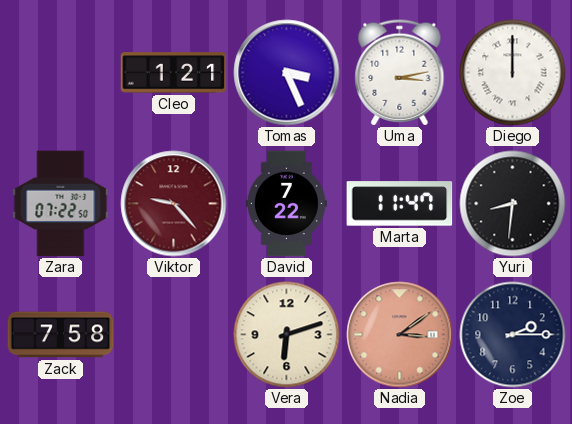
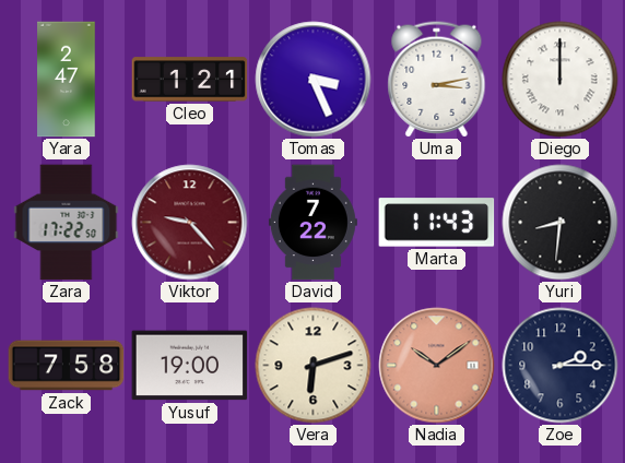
Yara: none -> 2:47
Zara: 07:22 -> 17:22
Marta: 11:47 -> 11:43
Yusuf: none -> 19:00
Nadia: 3:09 -> 10:09
